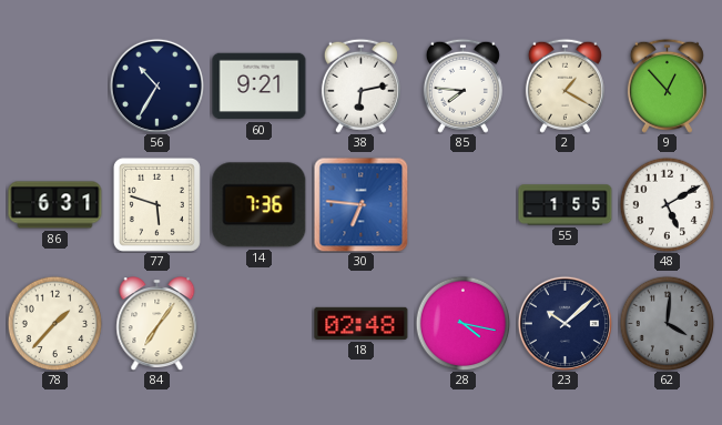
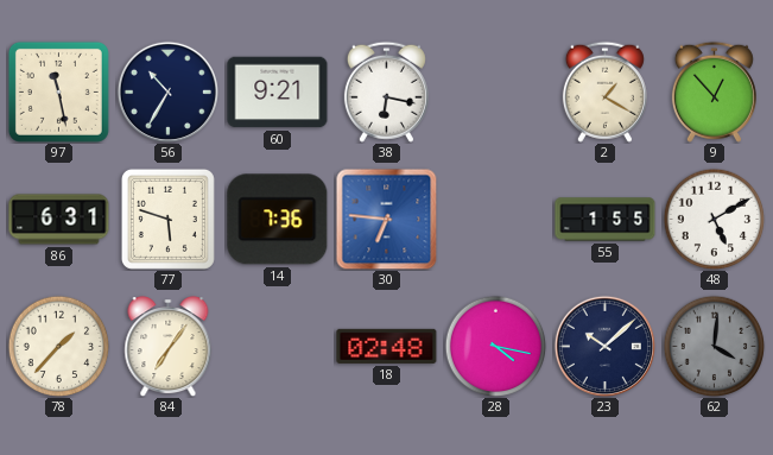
97: none -> 11:28
38: 6:13 -> 6:17
85: 7:46 -> none
